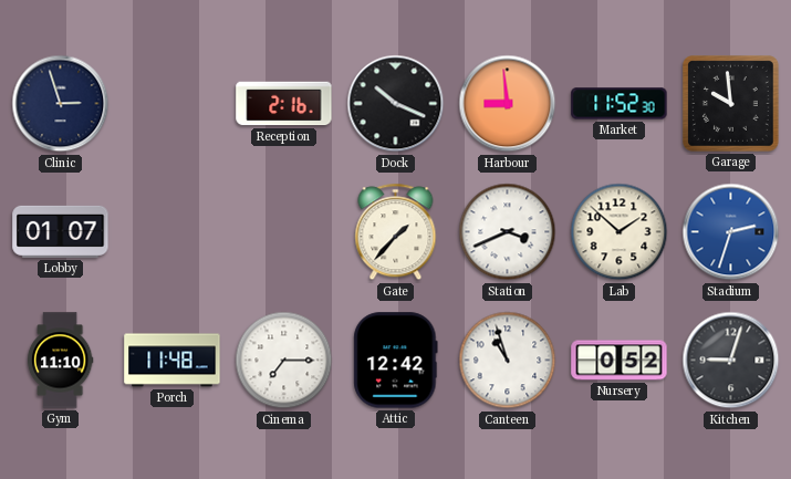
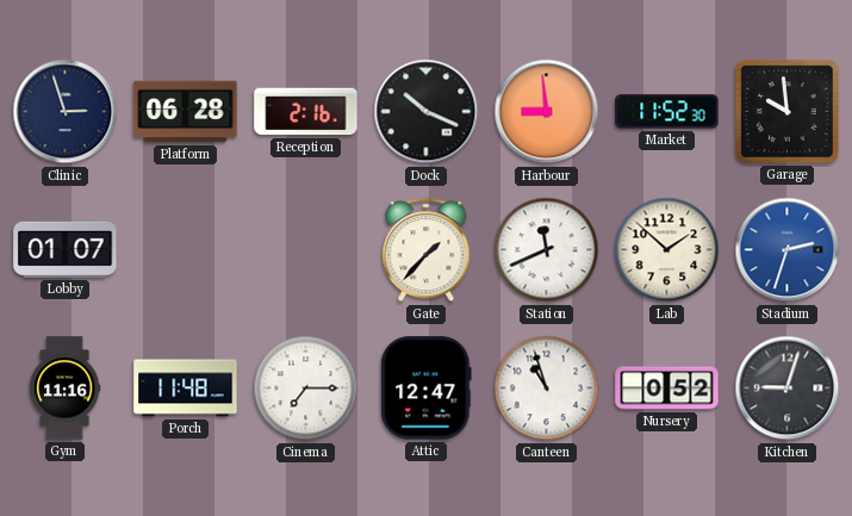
Platform: none -> 06:28
Station: 3:41 -> 11:41
Gym: 11:10 -> 11:16
Attic: 12:42 -> 12:47
